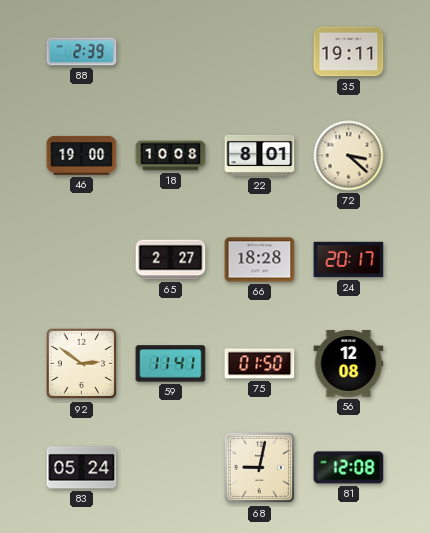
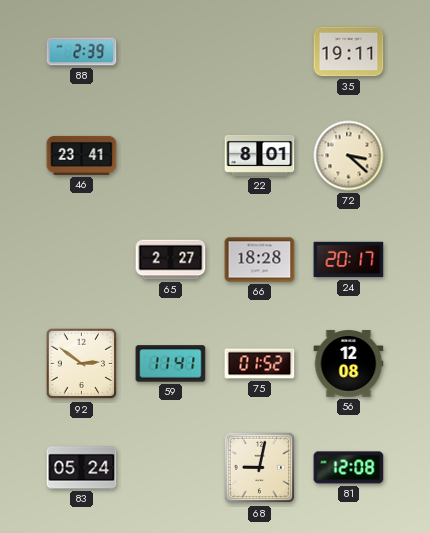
46: 19:00 -> 23:41
18: 10:08 -> none
75: 01:50 -> 01:52
